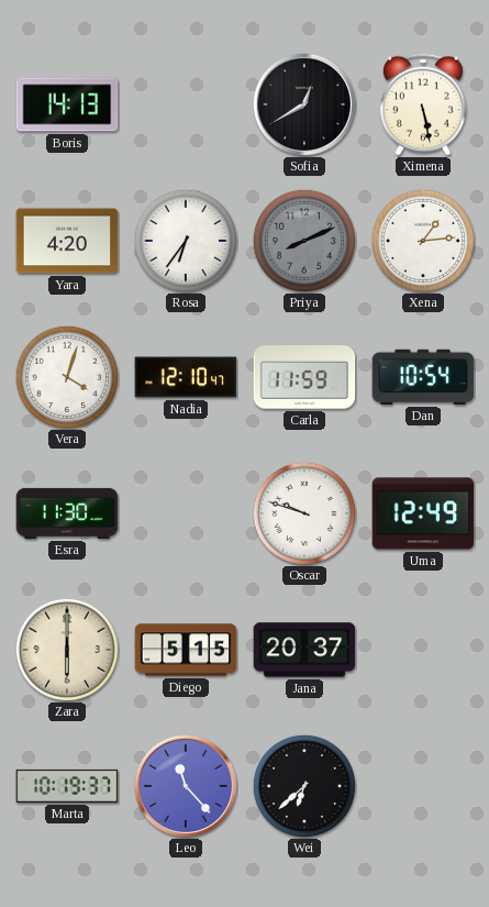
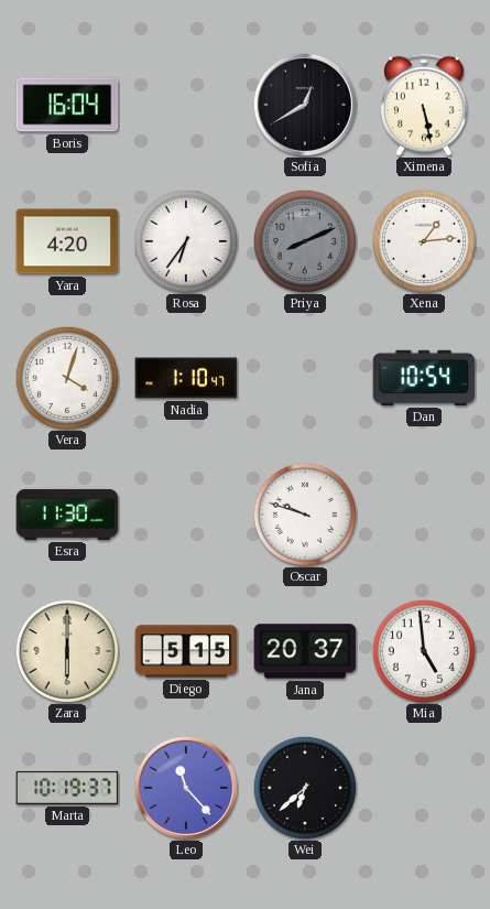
Boris: 14:13 -> 16:04
Nadia: 12:10 -> 1:10
Carla: 11:59 -> none
Uma: 12:49 -> none
Mia: none -> 4:59
